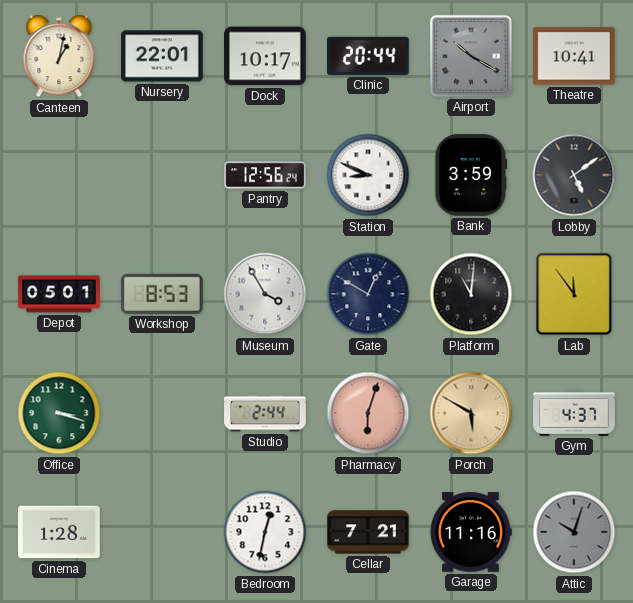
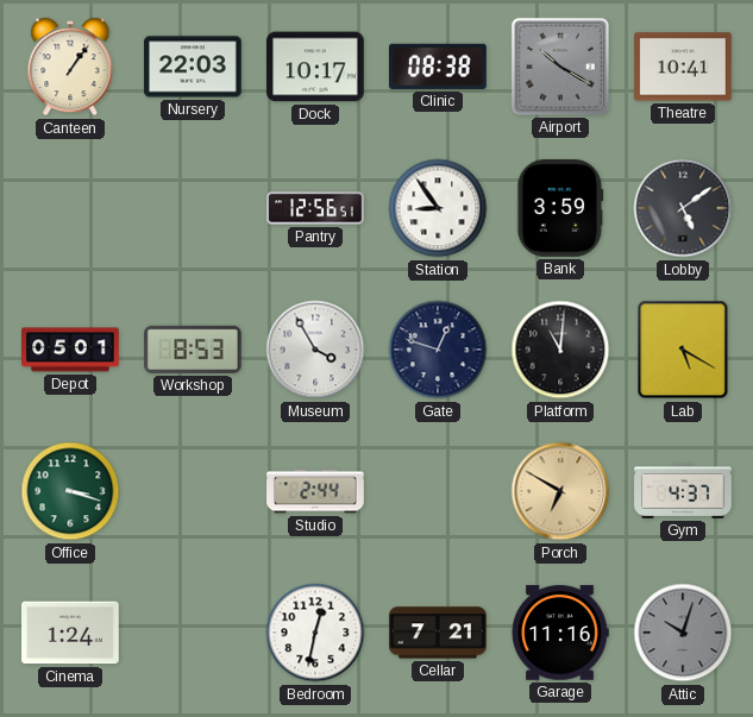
Canteen: 1:02 -> 1:06
Nursery: 22:01 -> 22:03
Clinic: 20:44 -> 08:38
Pantry: 12:56:24 -> 12:56:51
Station: 8:49 -> 8:54
Gate: 12:50 -> 12:48
Lab: 11:54 -> 5:20
Pharmacy: 6:03 -> none
Porch: 5:50 -> 6:50
Cinema: 1:28 -> 1:24
